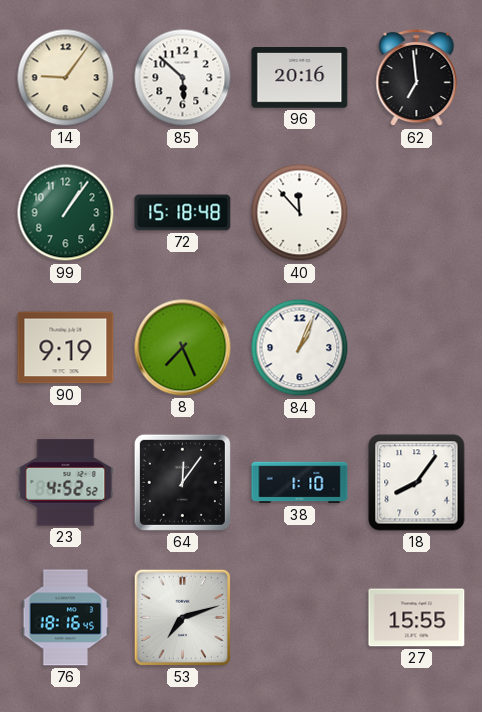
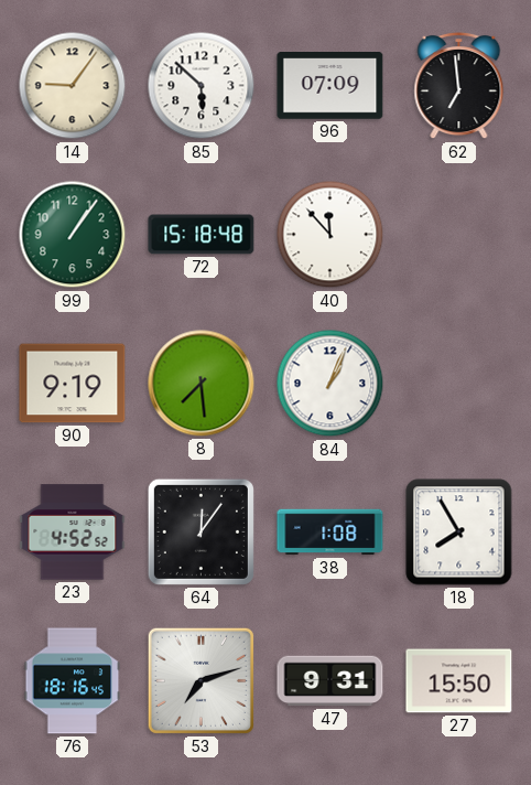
96: 20:16 -> 07:09
8: 7:26 -> 7:29
38: 1:10 -> 1:08
18: 8:06 -> 7:55
47: none -> 9:31
27: 15:55 -> 15:50
